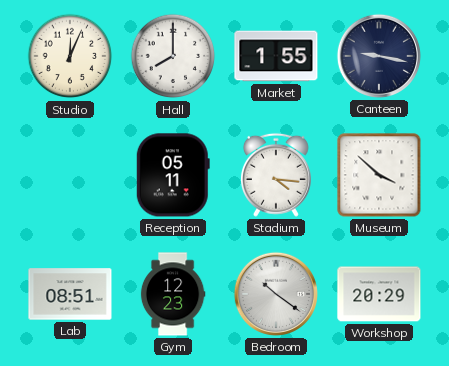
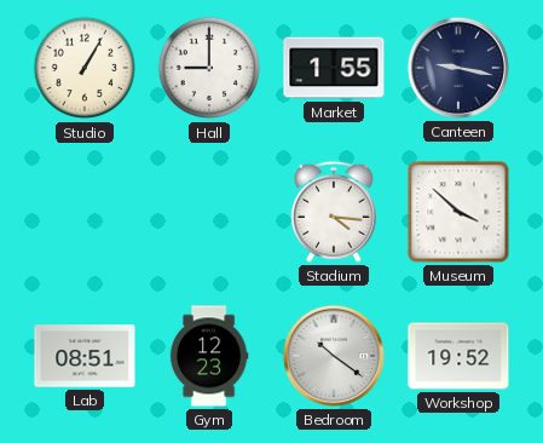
Studio: 12:04 -> 1:05
Hall: 8:00 -> 9:00
Reception: 05:11 -> none
Workshop: 20:29 -> 19:52
